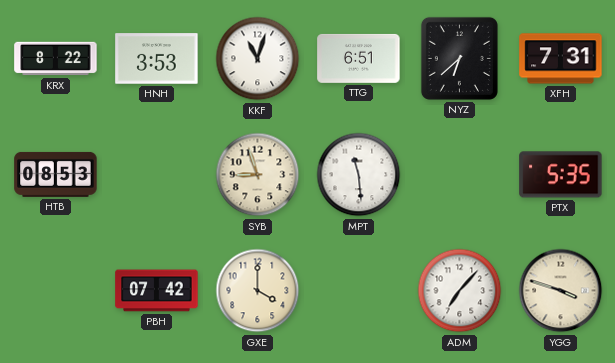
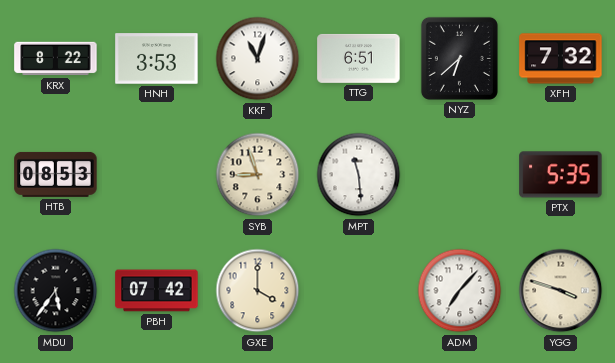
XFH: 7:31 -> 7:32
MDU: none -> 5:36
